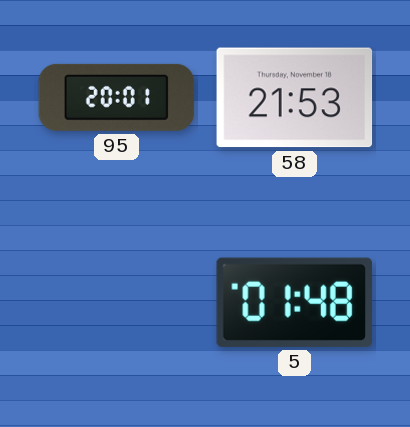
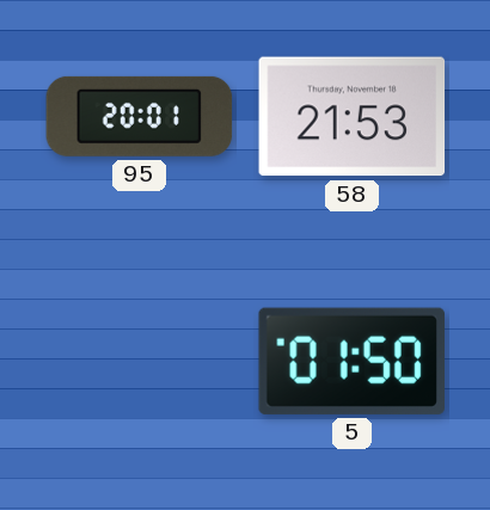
5: 01:48 -> 01:50
